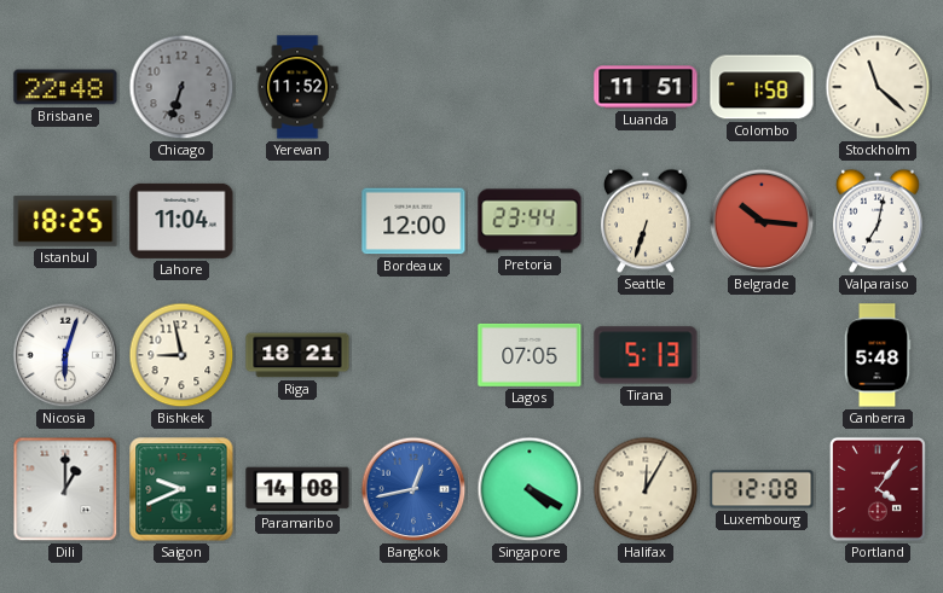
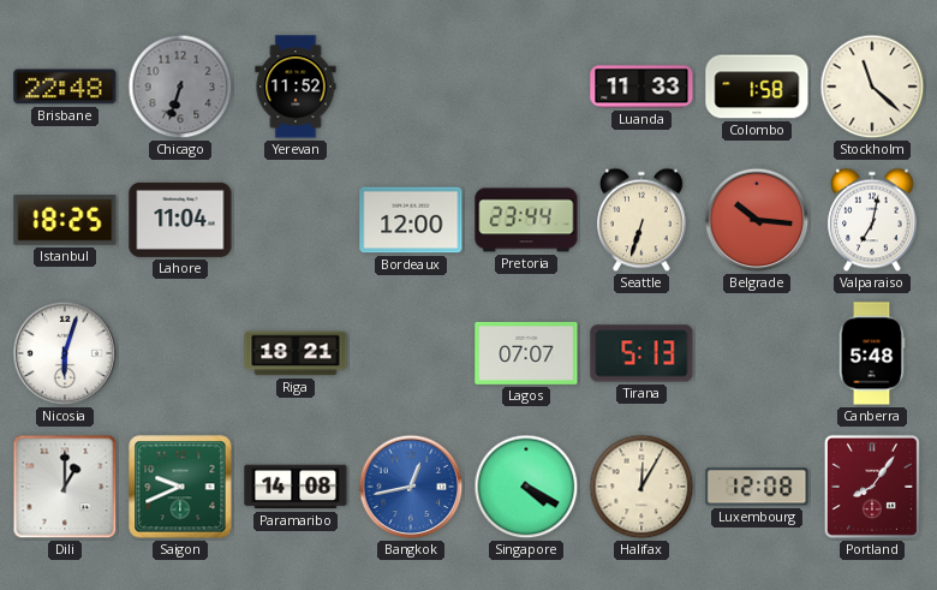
Luanda: 11:51 -> 11:33
Bishkek: 8:58 -> none
Lagos: 07:05 -> 07:07
Portland: 4:06 -> 8:06
